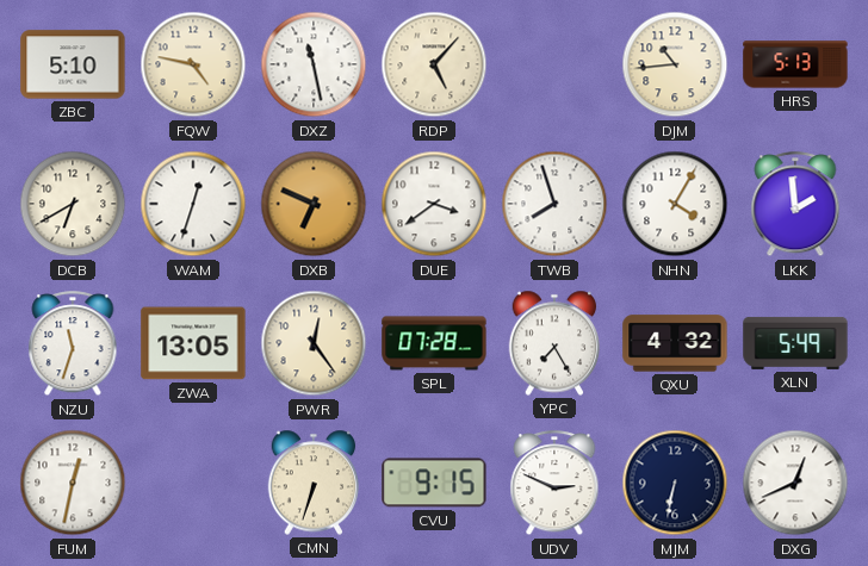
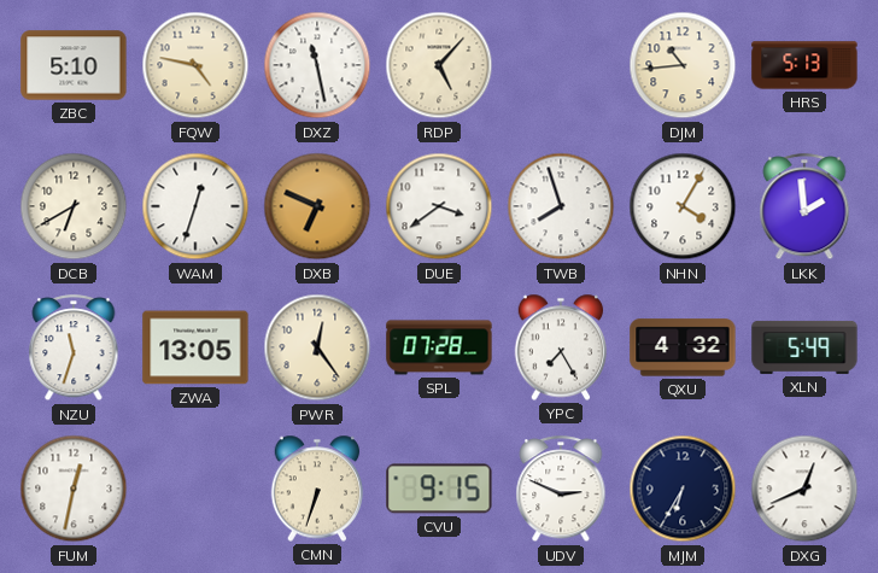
MJM: 6:32 -> 6:35
